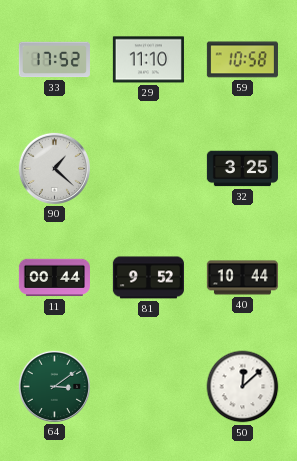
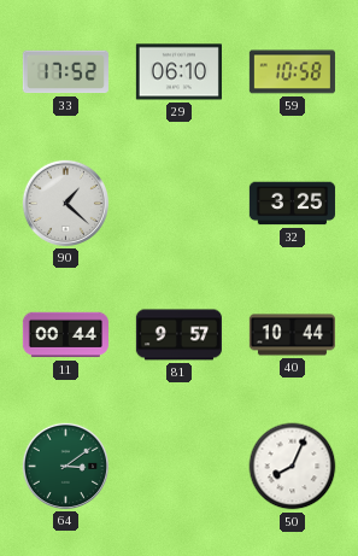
29: 11:10 -> 06:10
81: 9:52 -> 9:57
50: 12:08 -> 8:04
